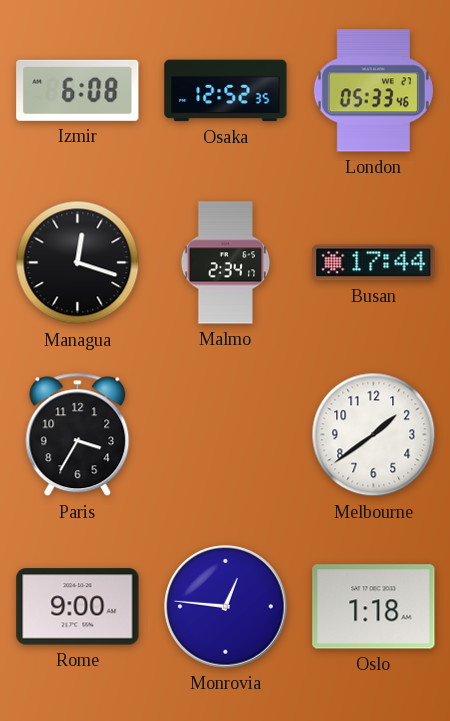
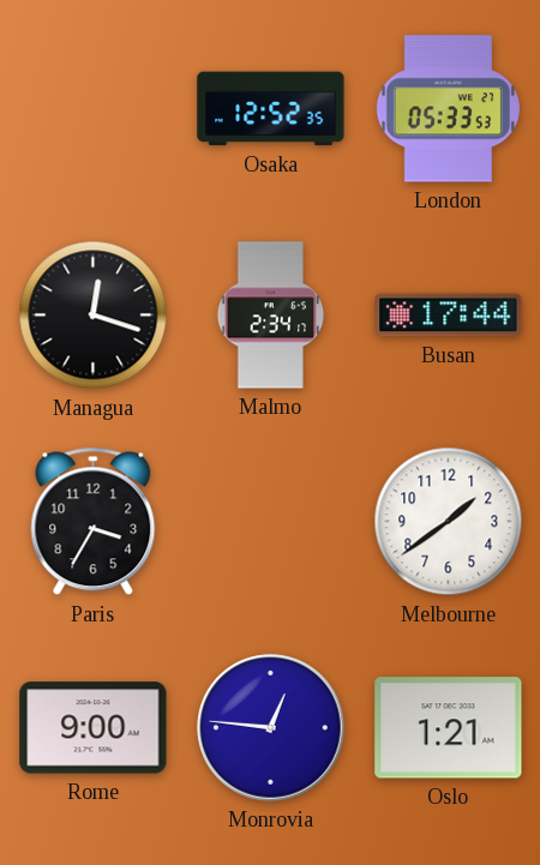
Izmir: 6:08 -> none
London: 05:33:46 -> 05:33:53
Oslo: 1:18 -> 1:21
